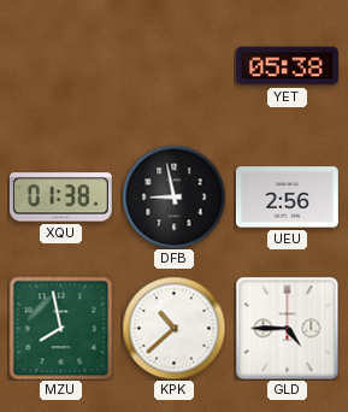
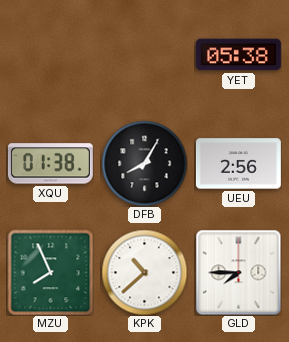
DFB: 8:58 -> 8:05
MZU: 7:58 -> 7:56
GLD: 4:45 -> 7:45
